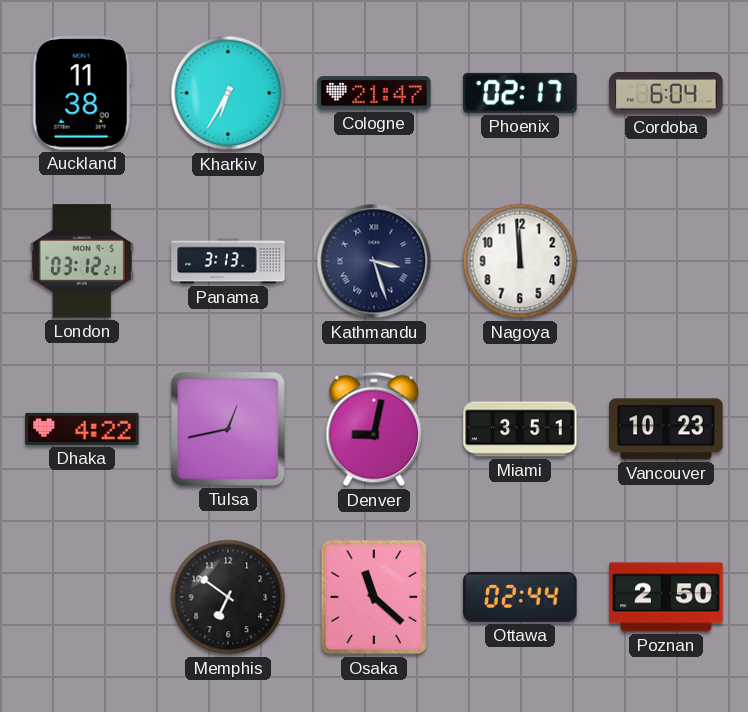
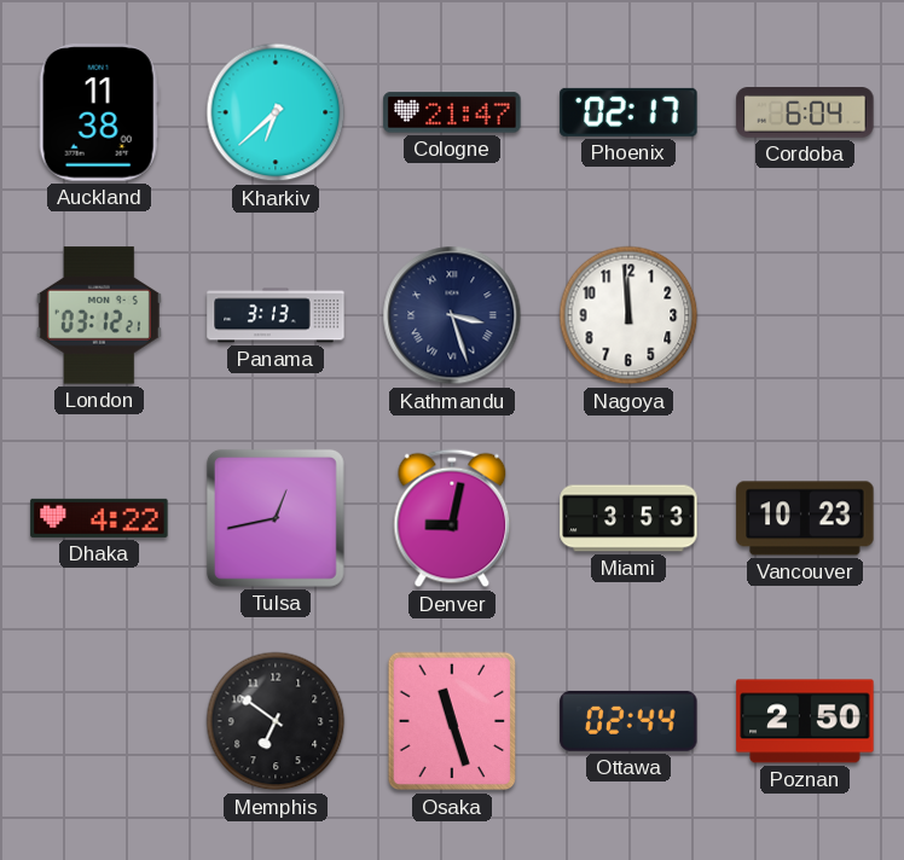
Kharkiv: 6:35 -> 6:38
Miami: 3:51 -> 3:53
Osaka: 11:22 -> 11:27
